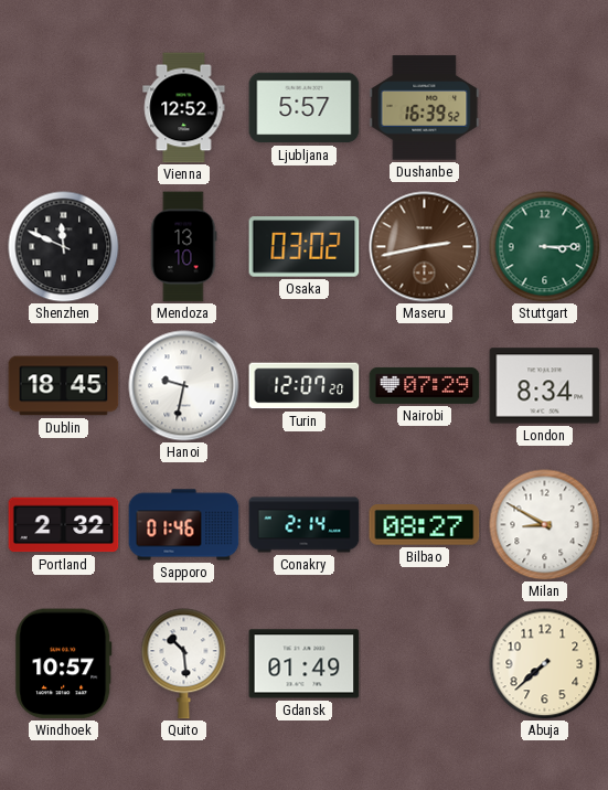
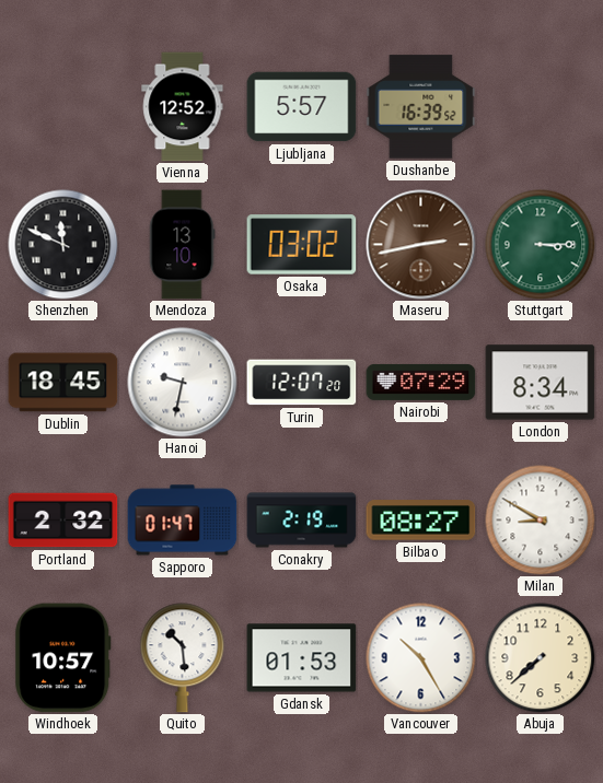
Sapporo: 01:46 -> 01:47
Conakry: 2:14 -> 2:19
Gdansk: 01:49 -> 01:53
Vancouver: none -> 10:25
